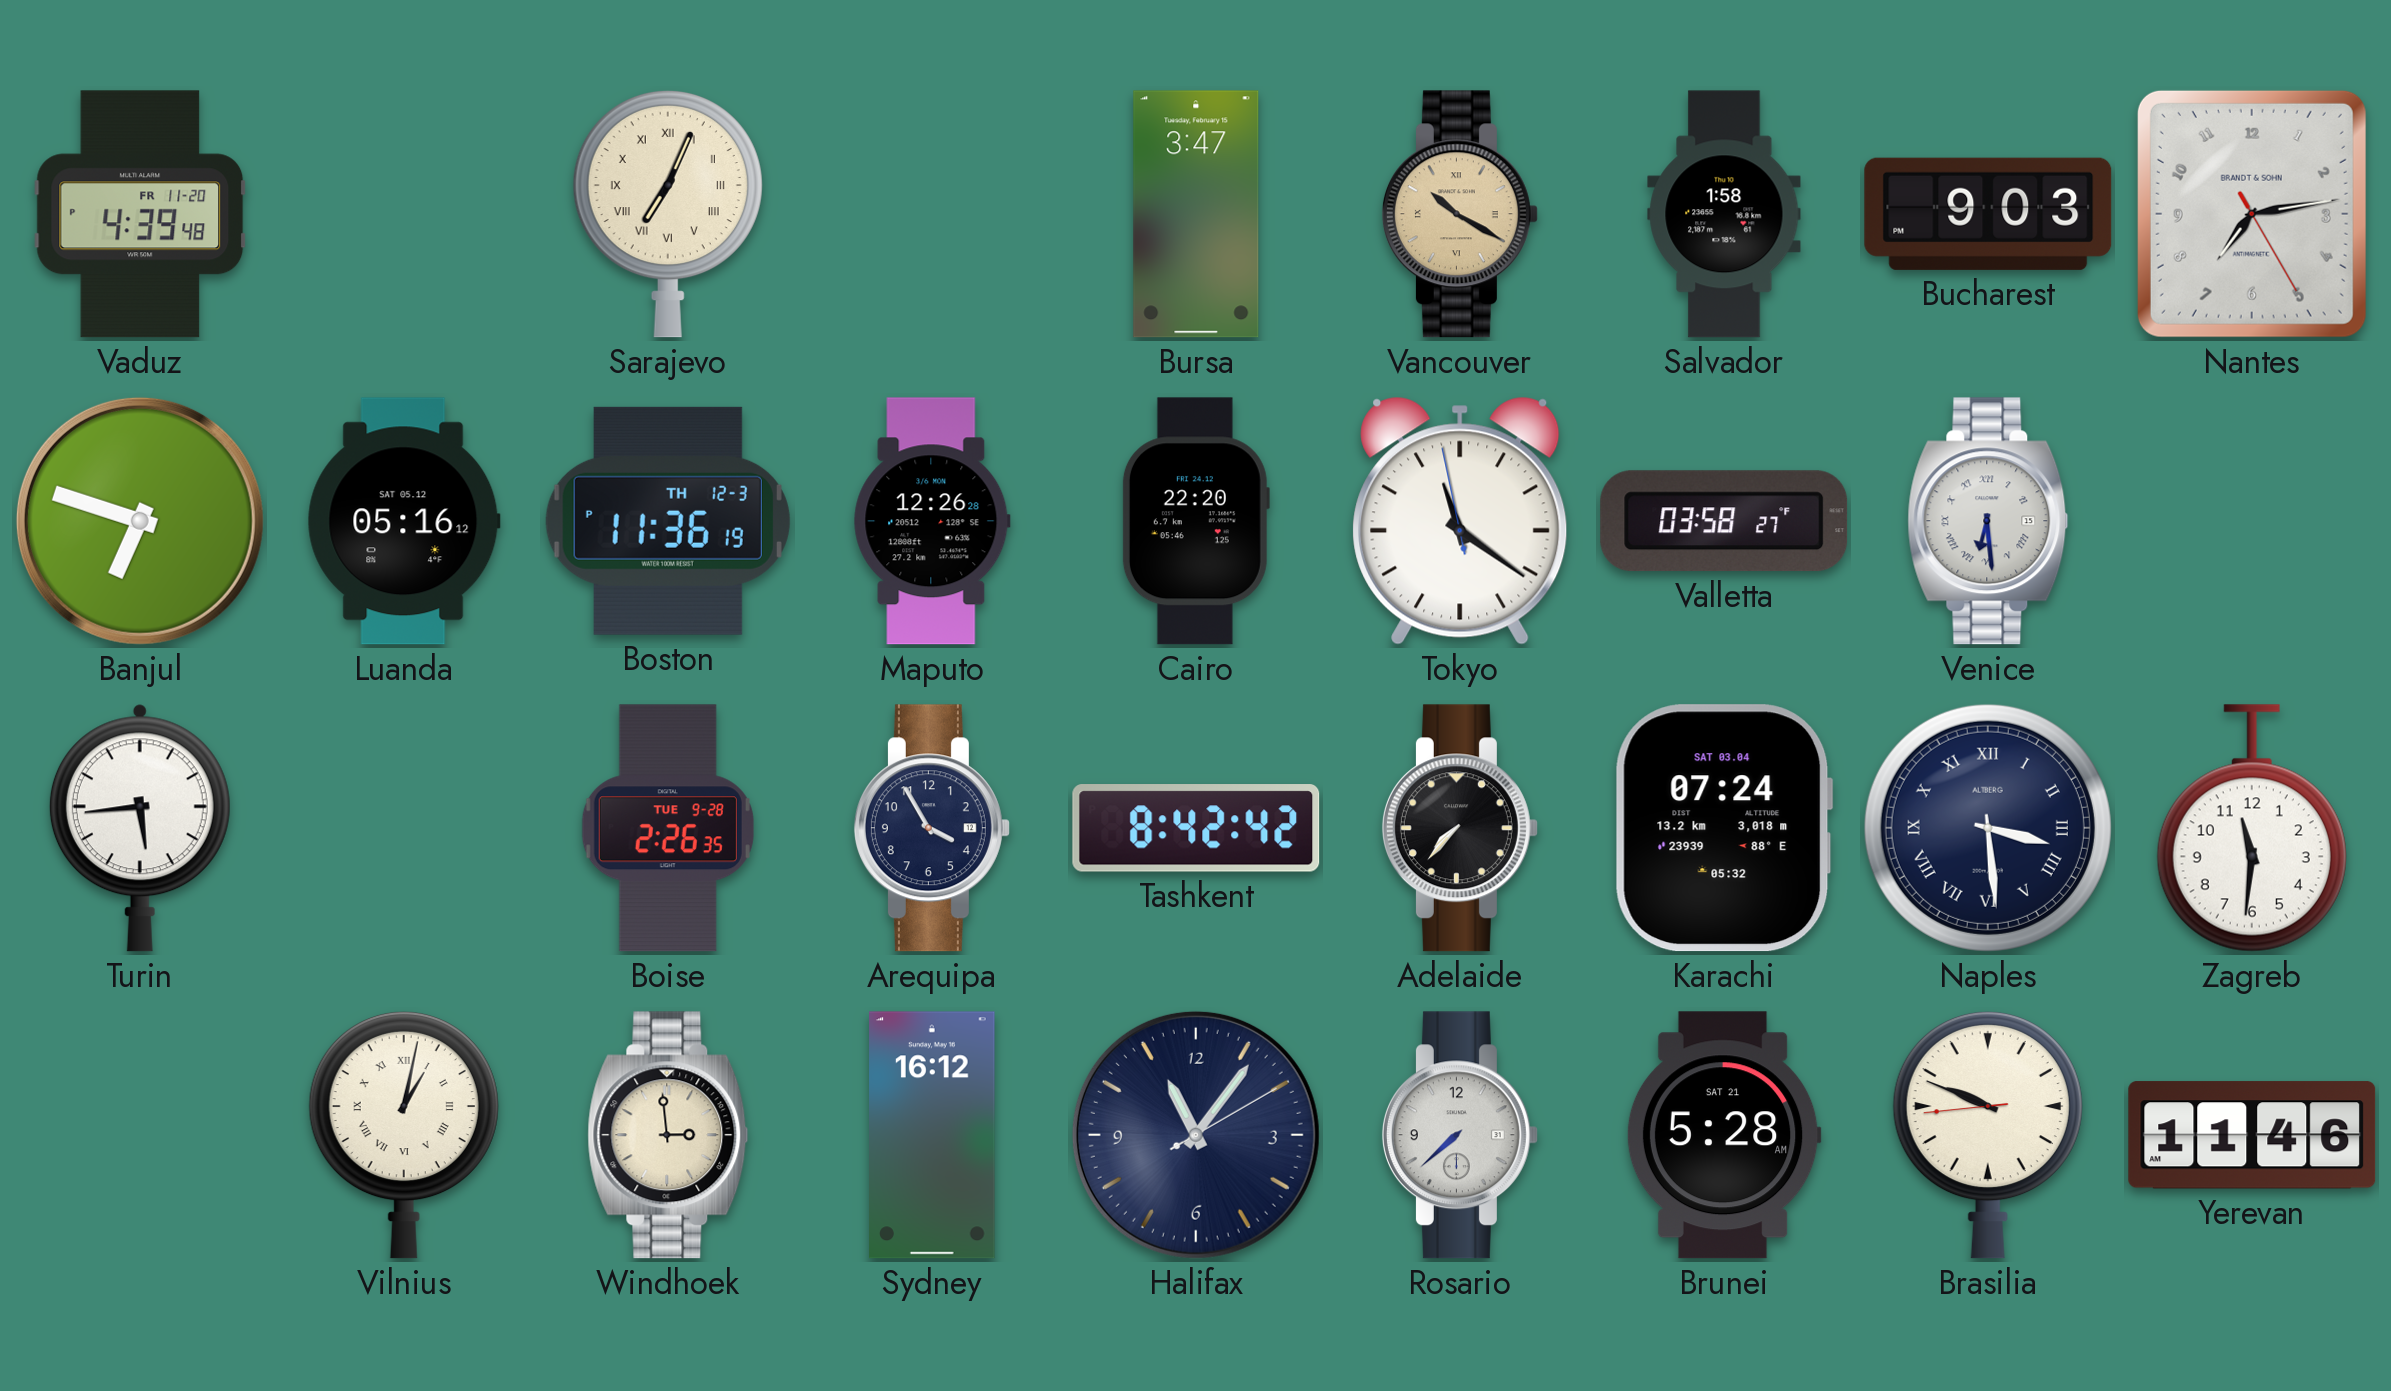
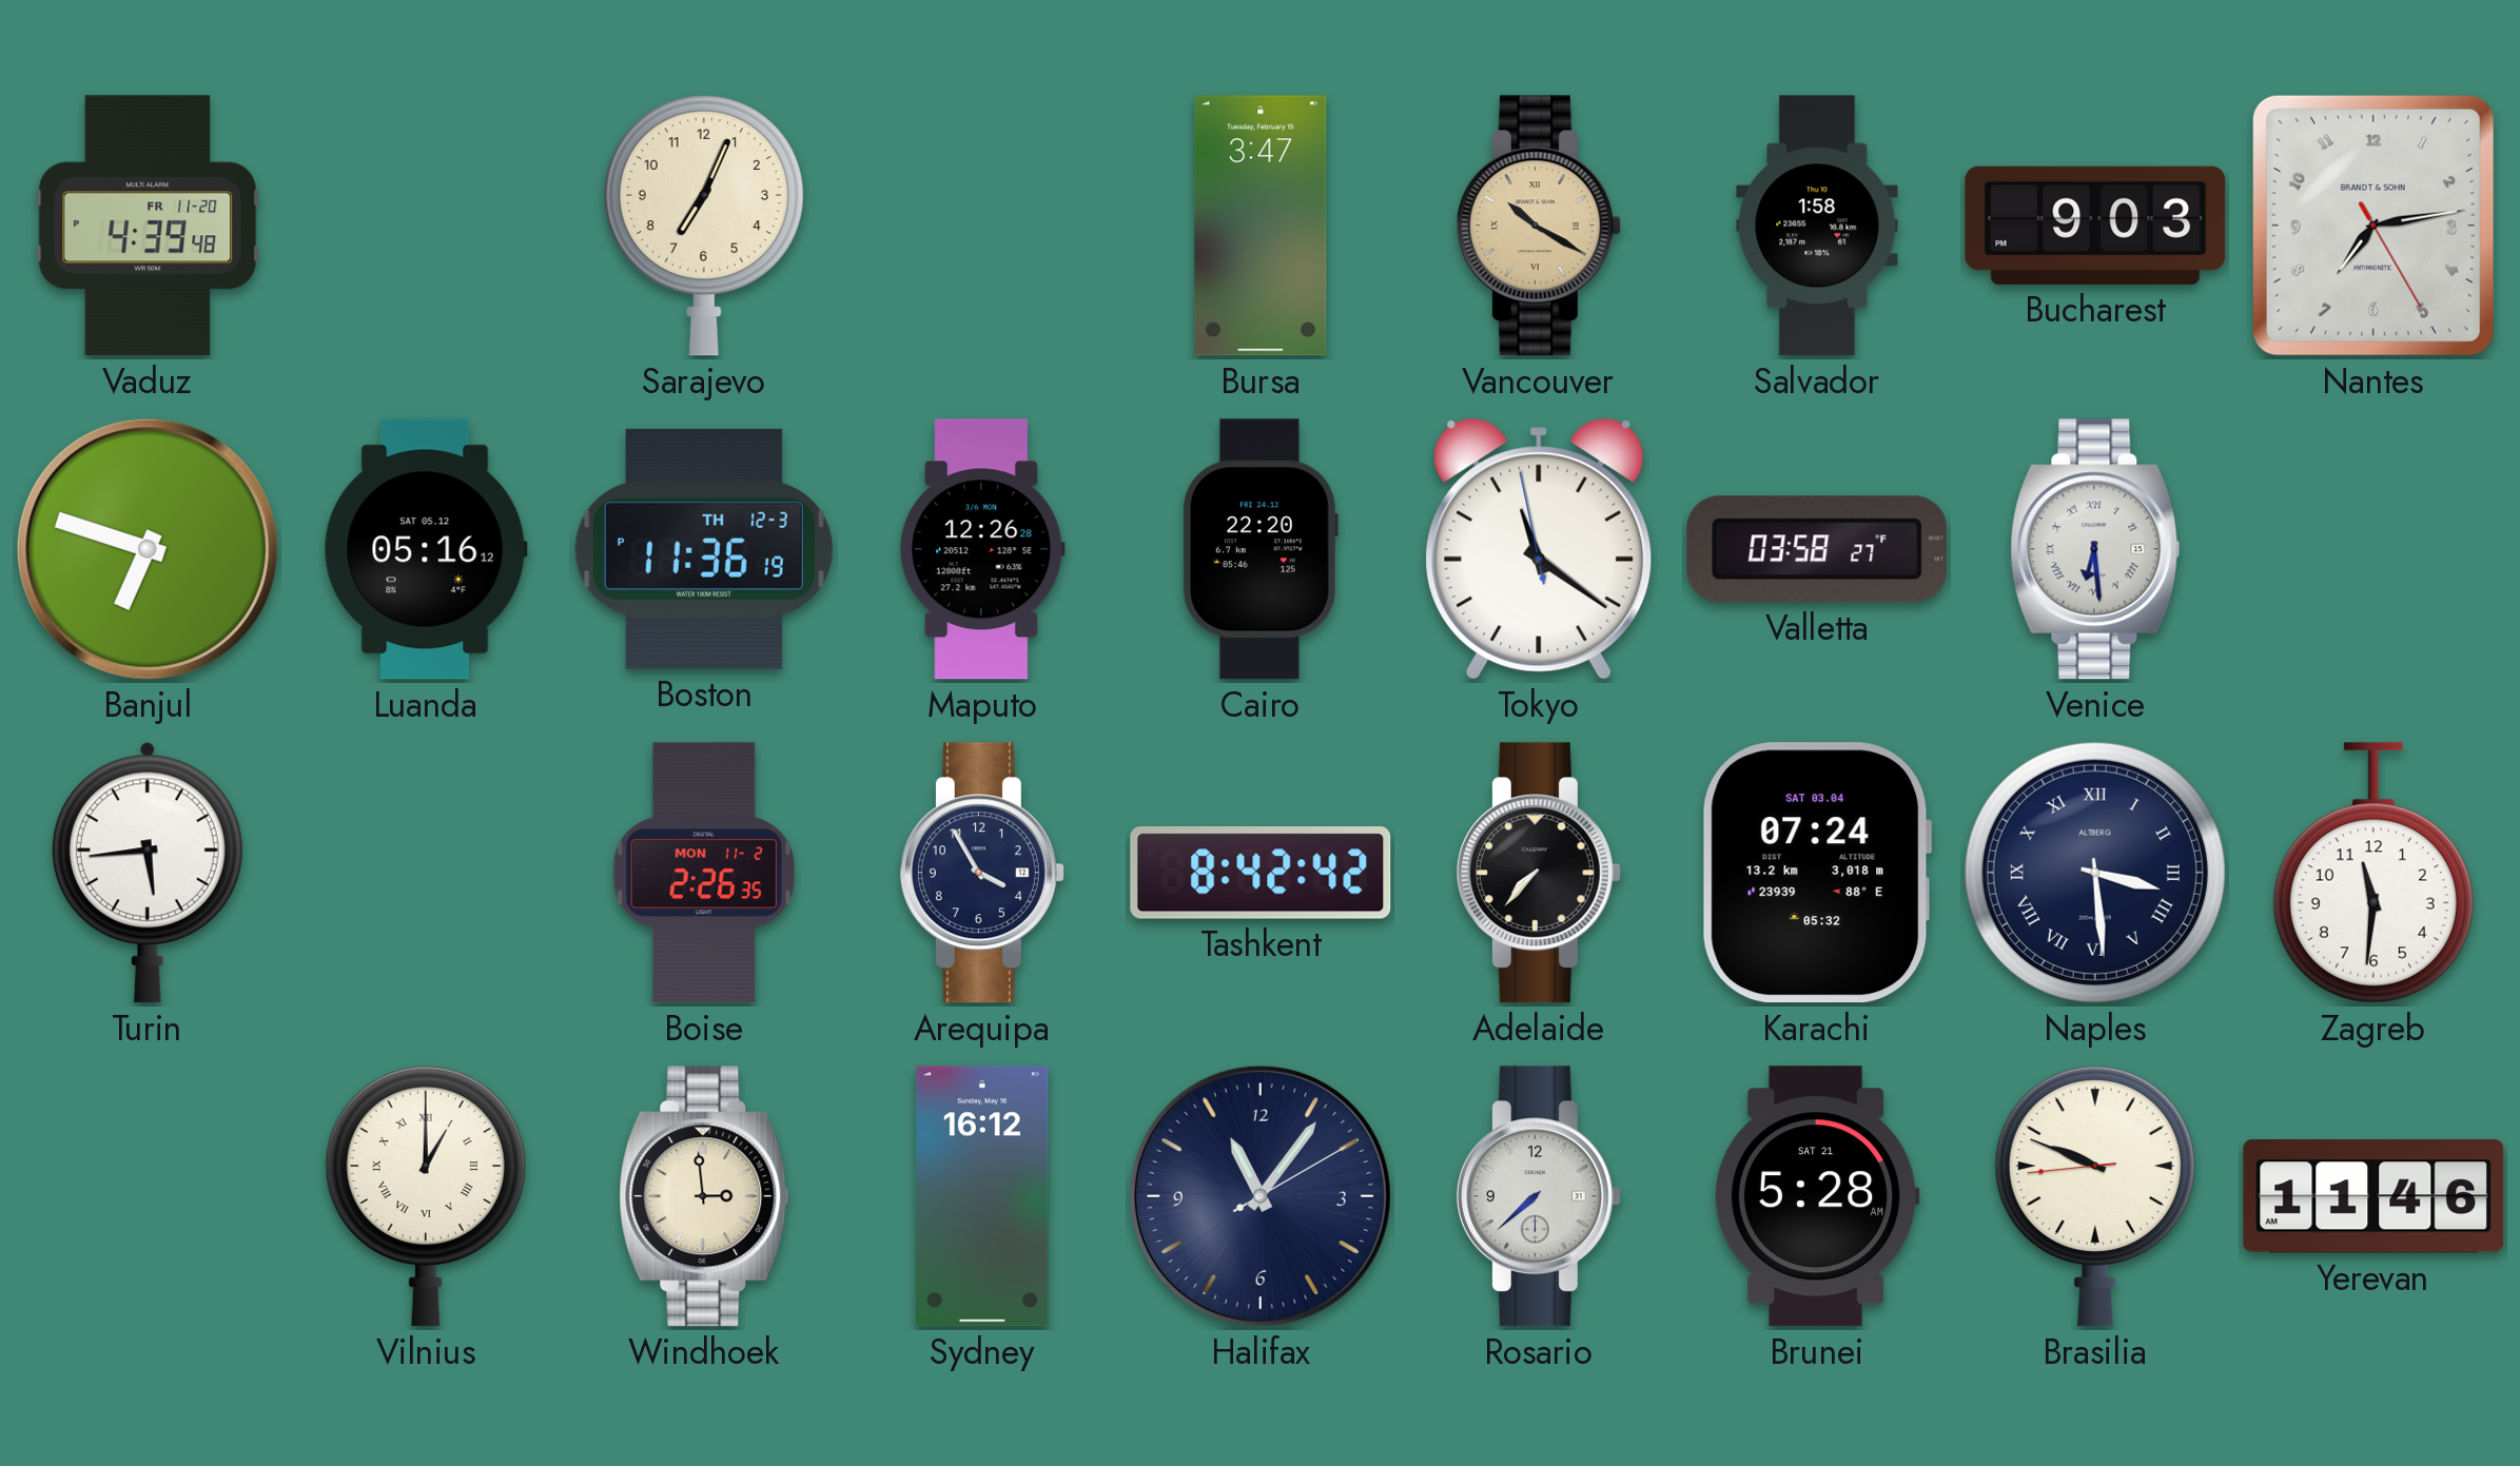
Sarajevo numerals: Roman -> Arabic
Boise date: TUE 9-28 -> MON 11-2
Vilnius: 1:02 -> 1:00
